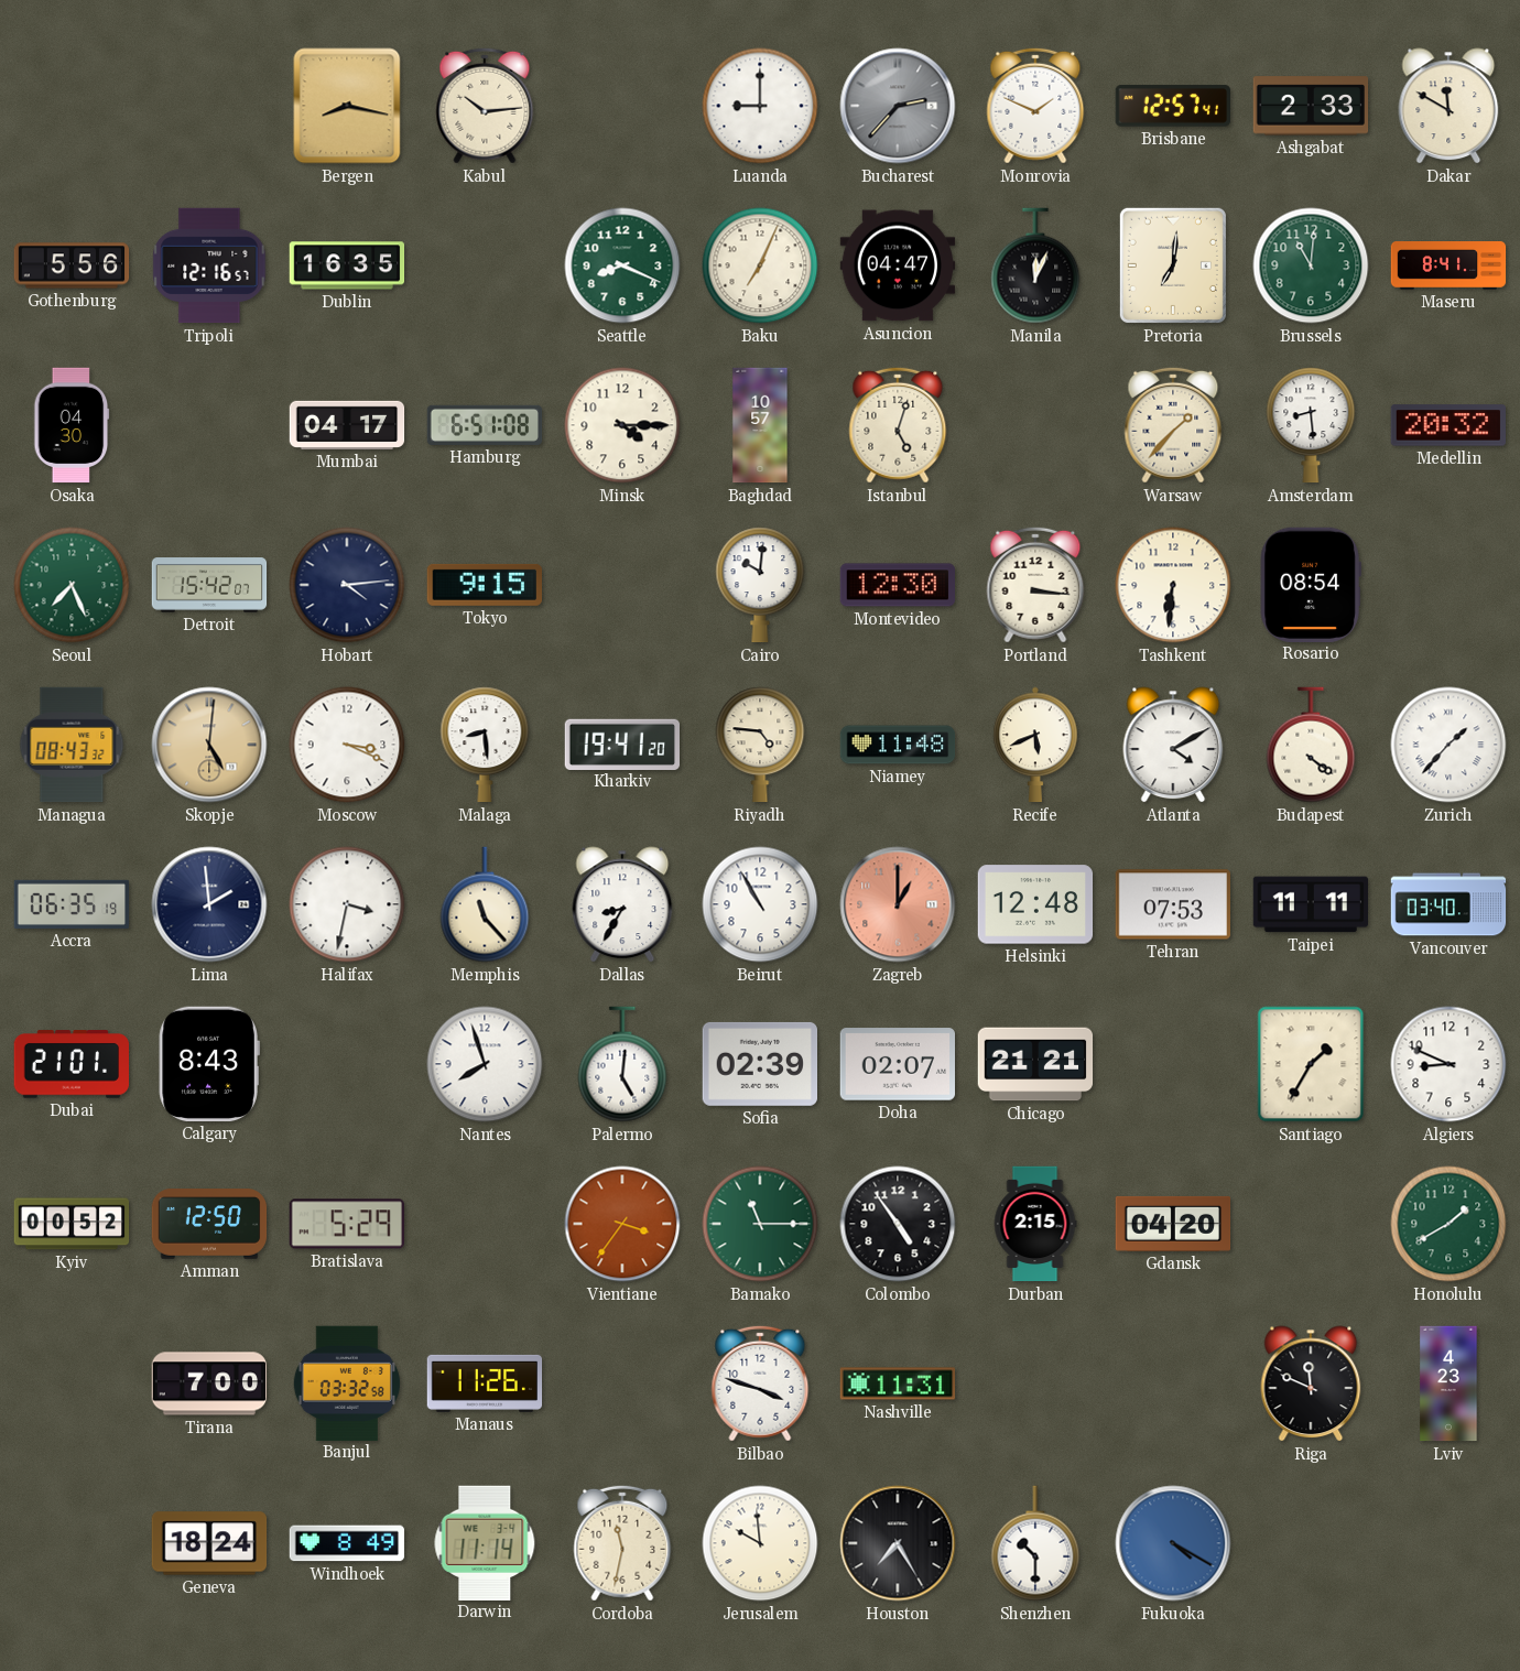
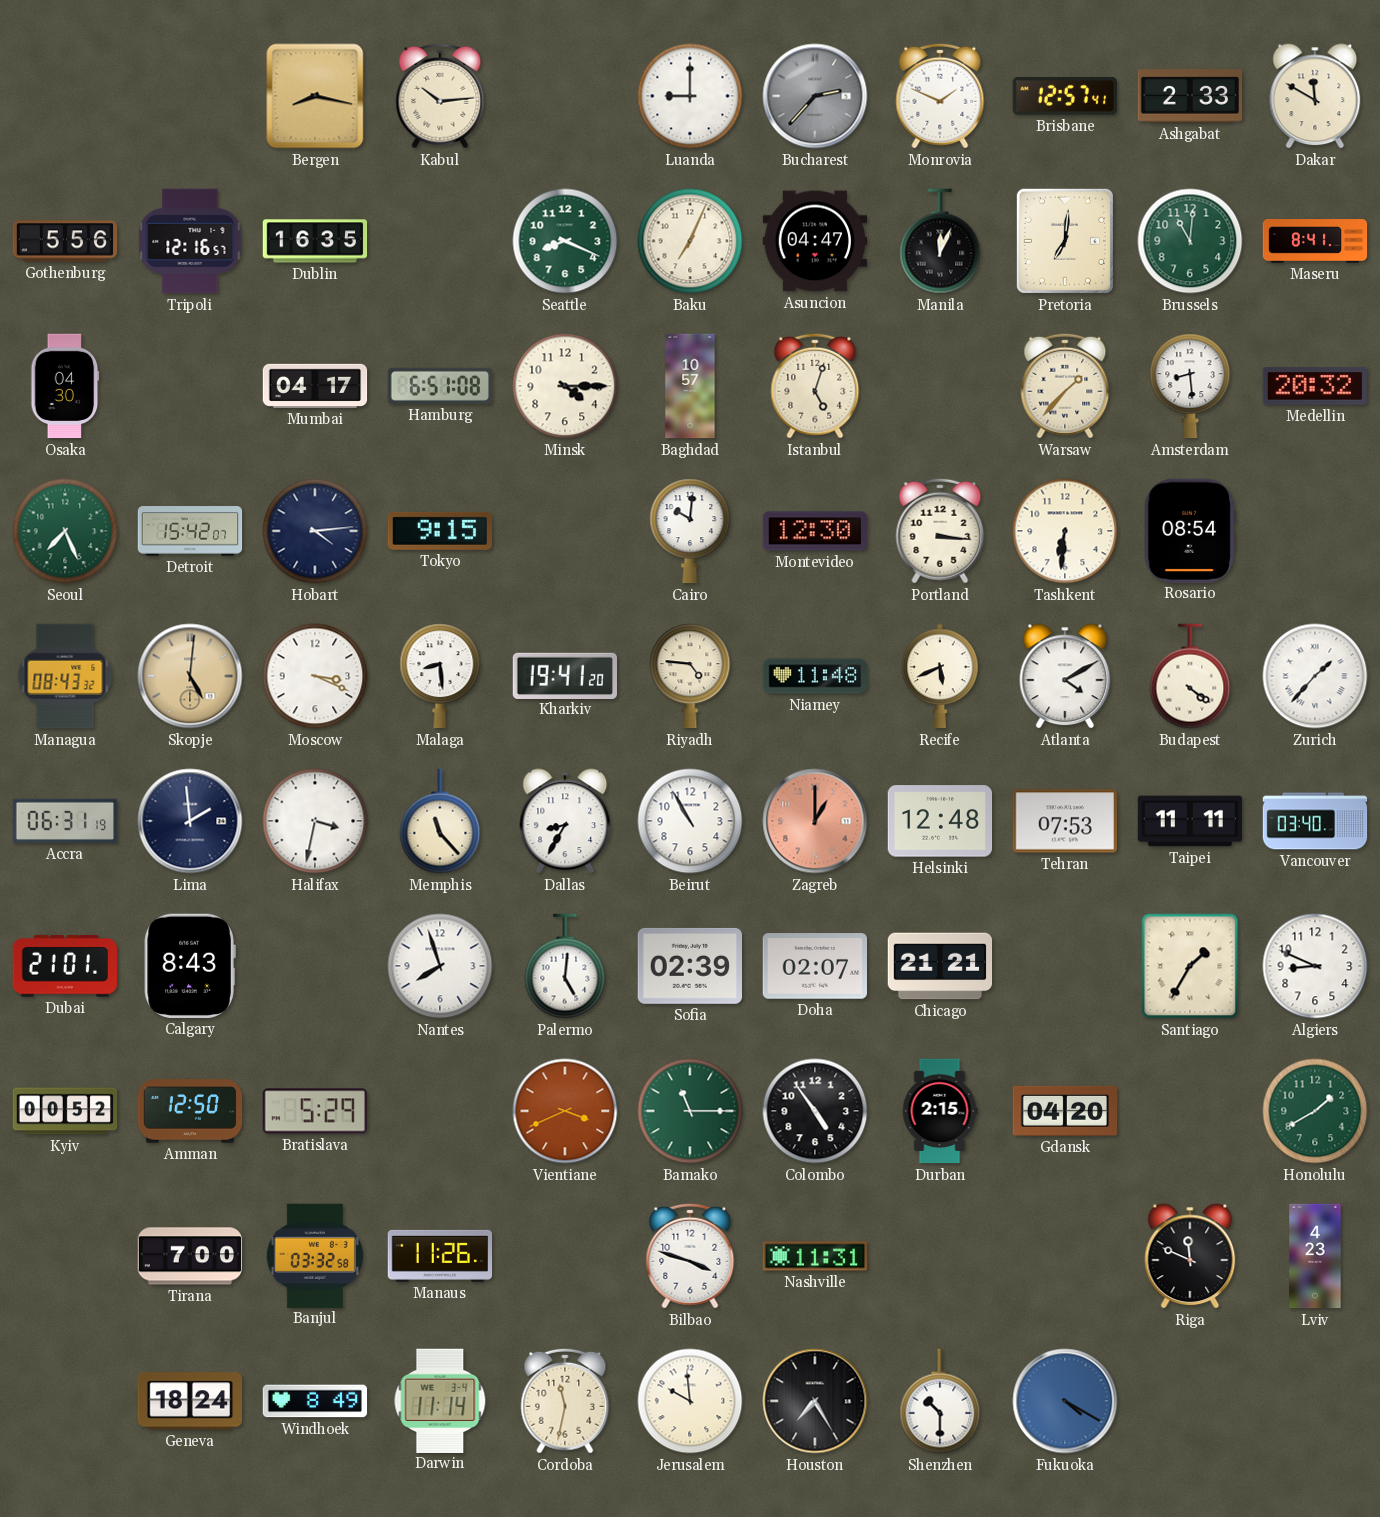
Accra: 06:35 -> 06:31
Vientiane: 3:36 -> 3:41
